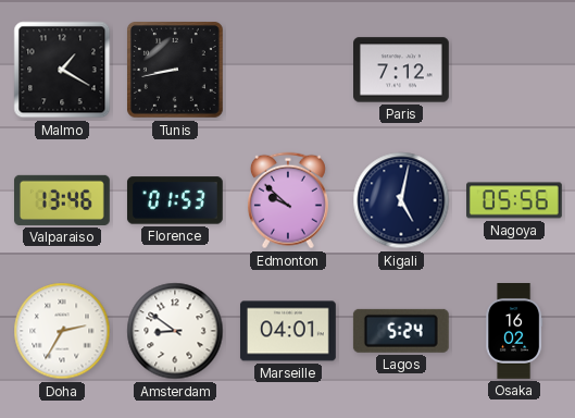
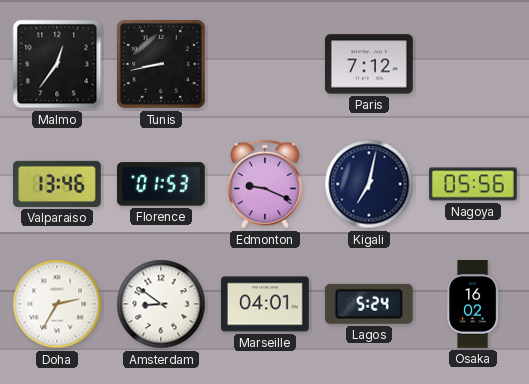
Malmo: 1:20 -> 12:36
Edmonton: 9:52 -> 9:19
Kigali: 5:02 -> 7:02
